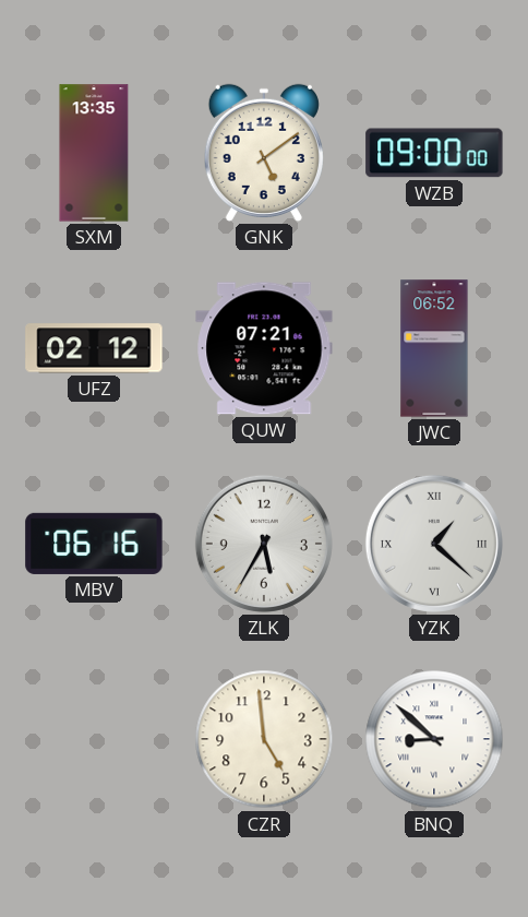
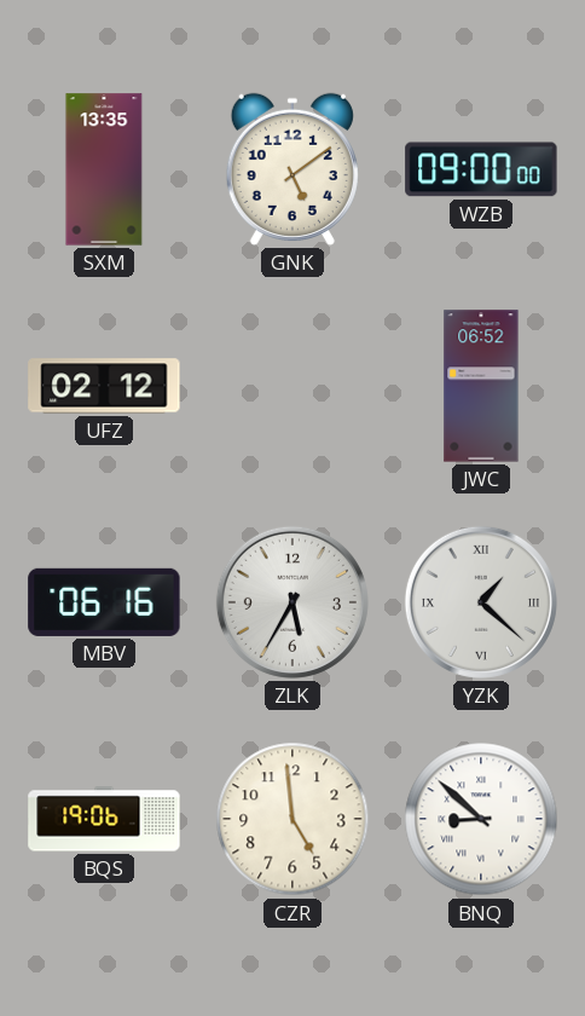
QUW: 07:21 -> none
BQS: none -> 19:06
